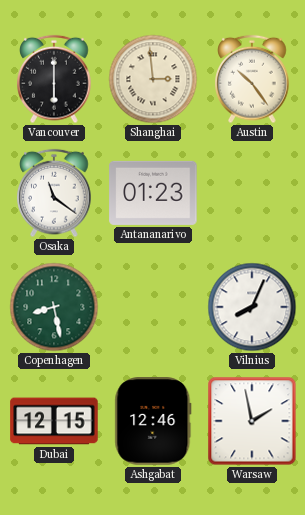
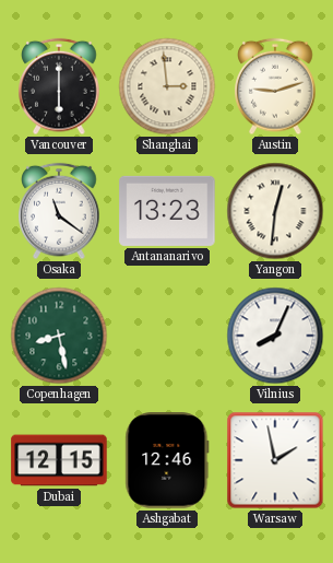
Austin: 10:24 -> 9:12
Antananarivo: 01:23 -> 13:23
Yangon: none -> 12:31
